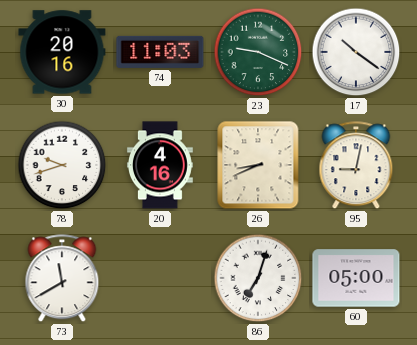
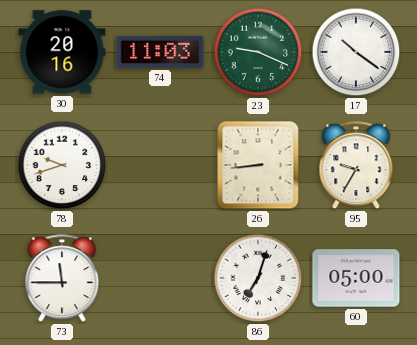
20: 4:16 -> none
26: 8:41 -> 8:44
95: 9:02 -> 9:35
73: 11:40 -> 11:45
